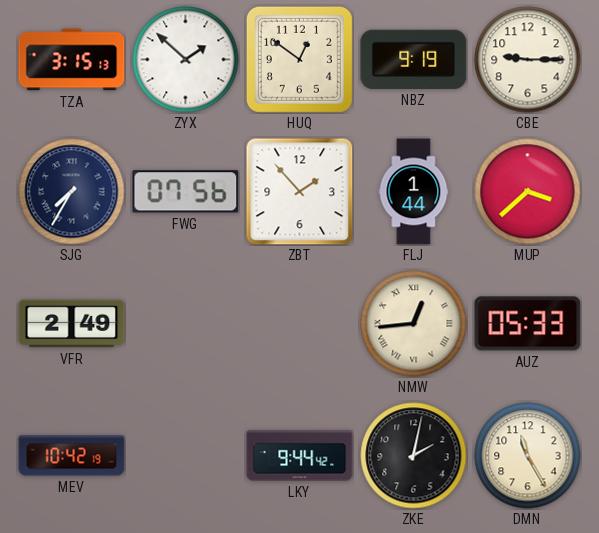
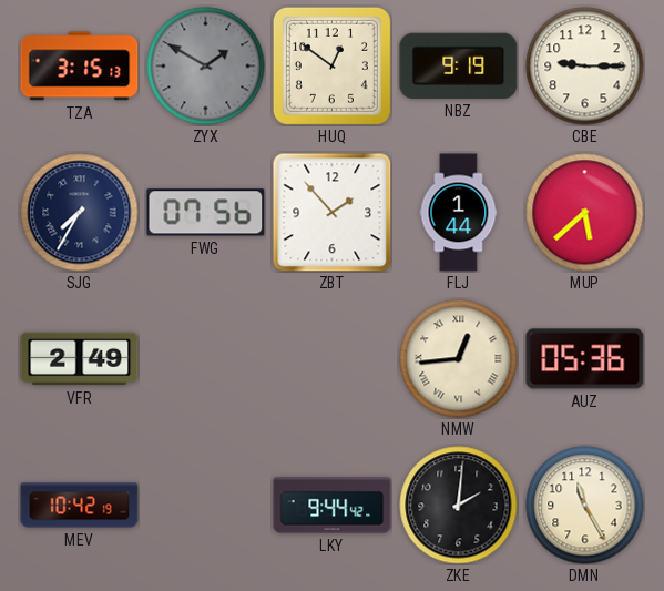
ZYX: 1:52 -> 1:50
ZYX dial: white -> grey
MUP: 3:38 -> 5:38
AUZ: 05:33 -> 05:36
ZKE: 2:02 -> 2:01
